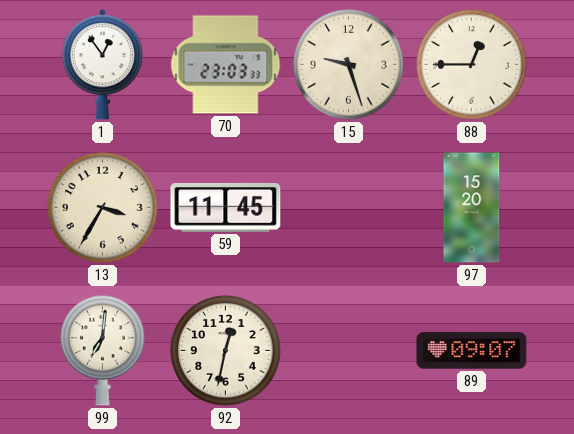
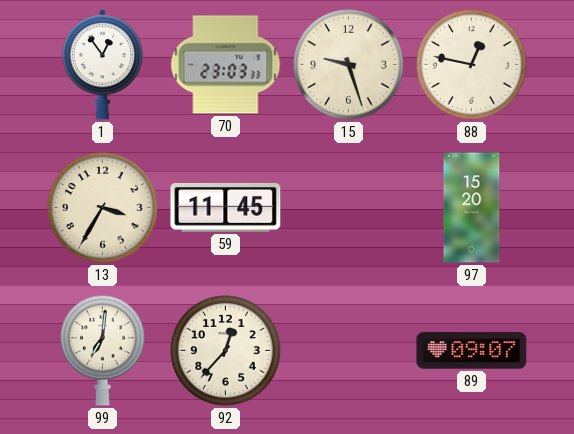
88: 12:45 -> 12:47
92: 12:32 -> 12:37
